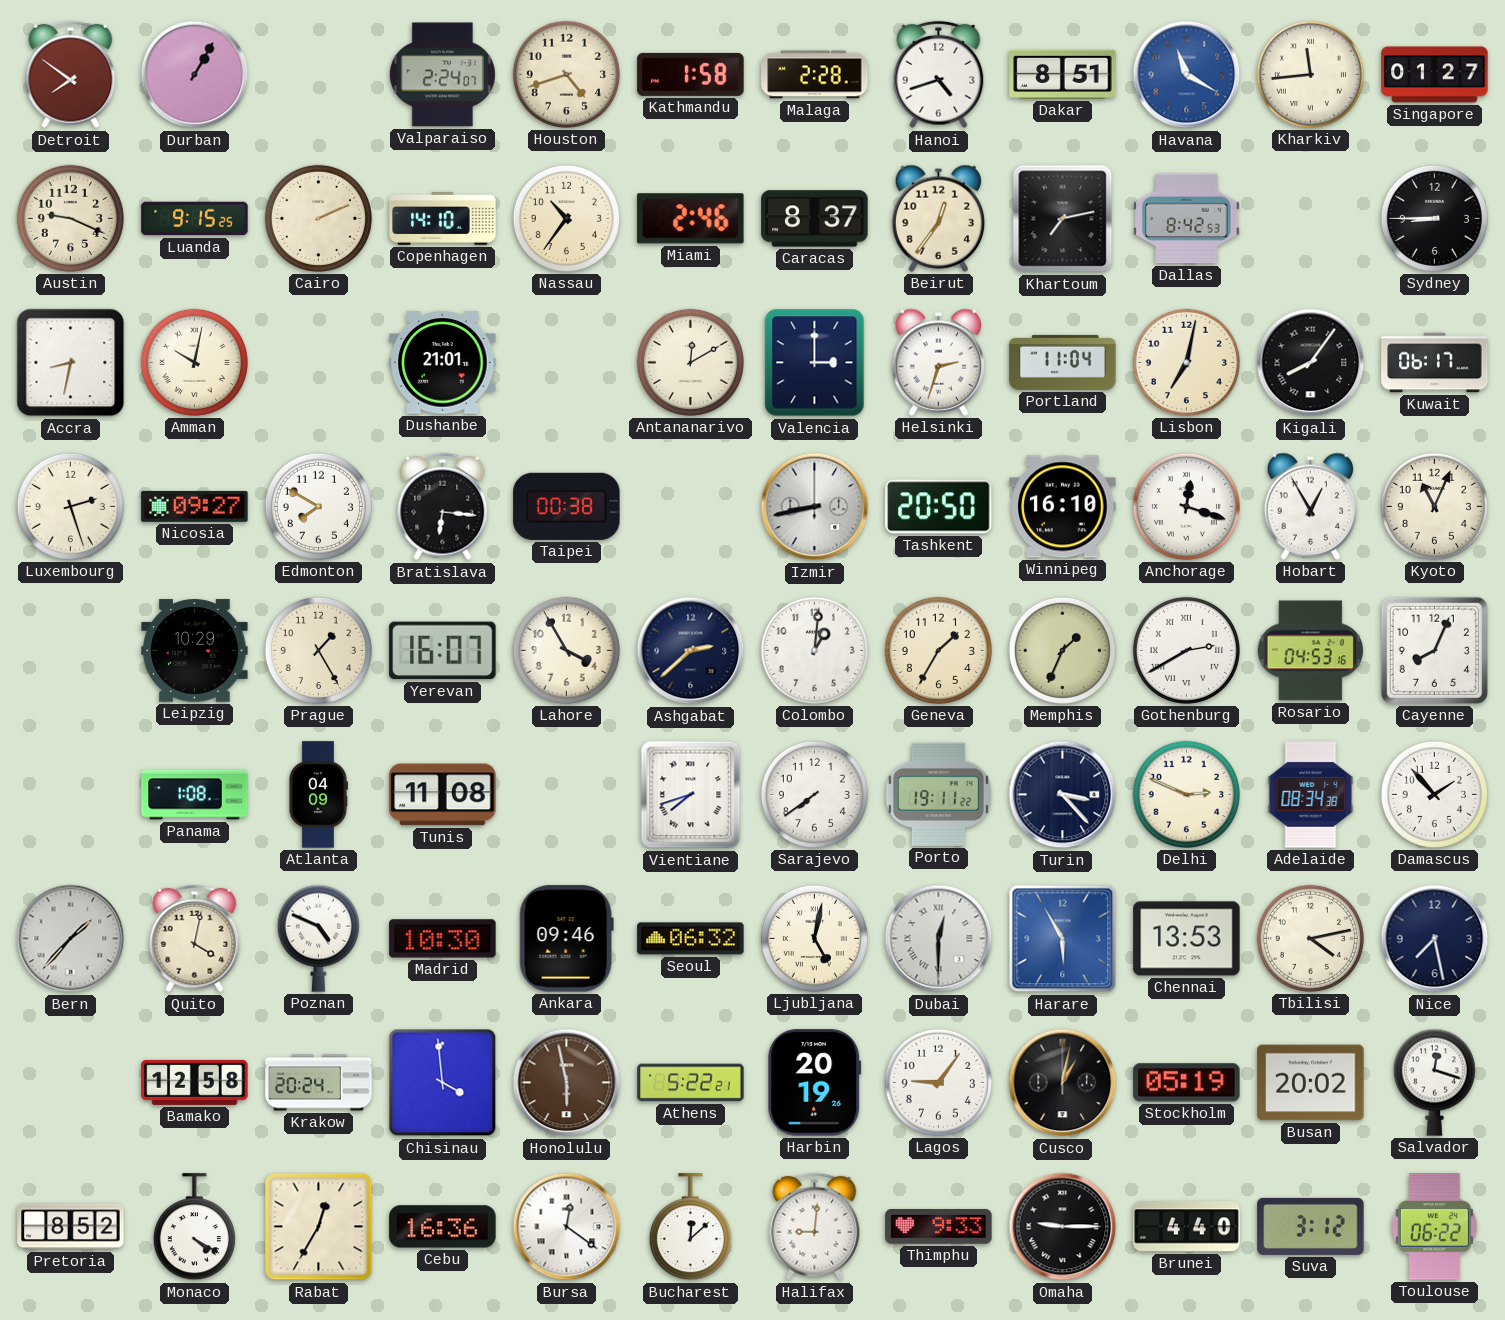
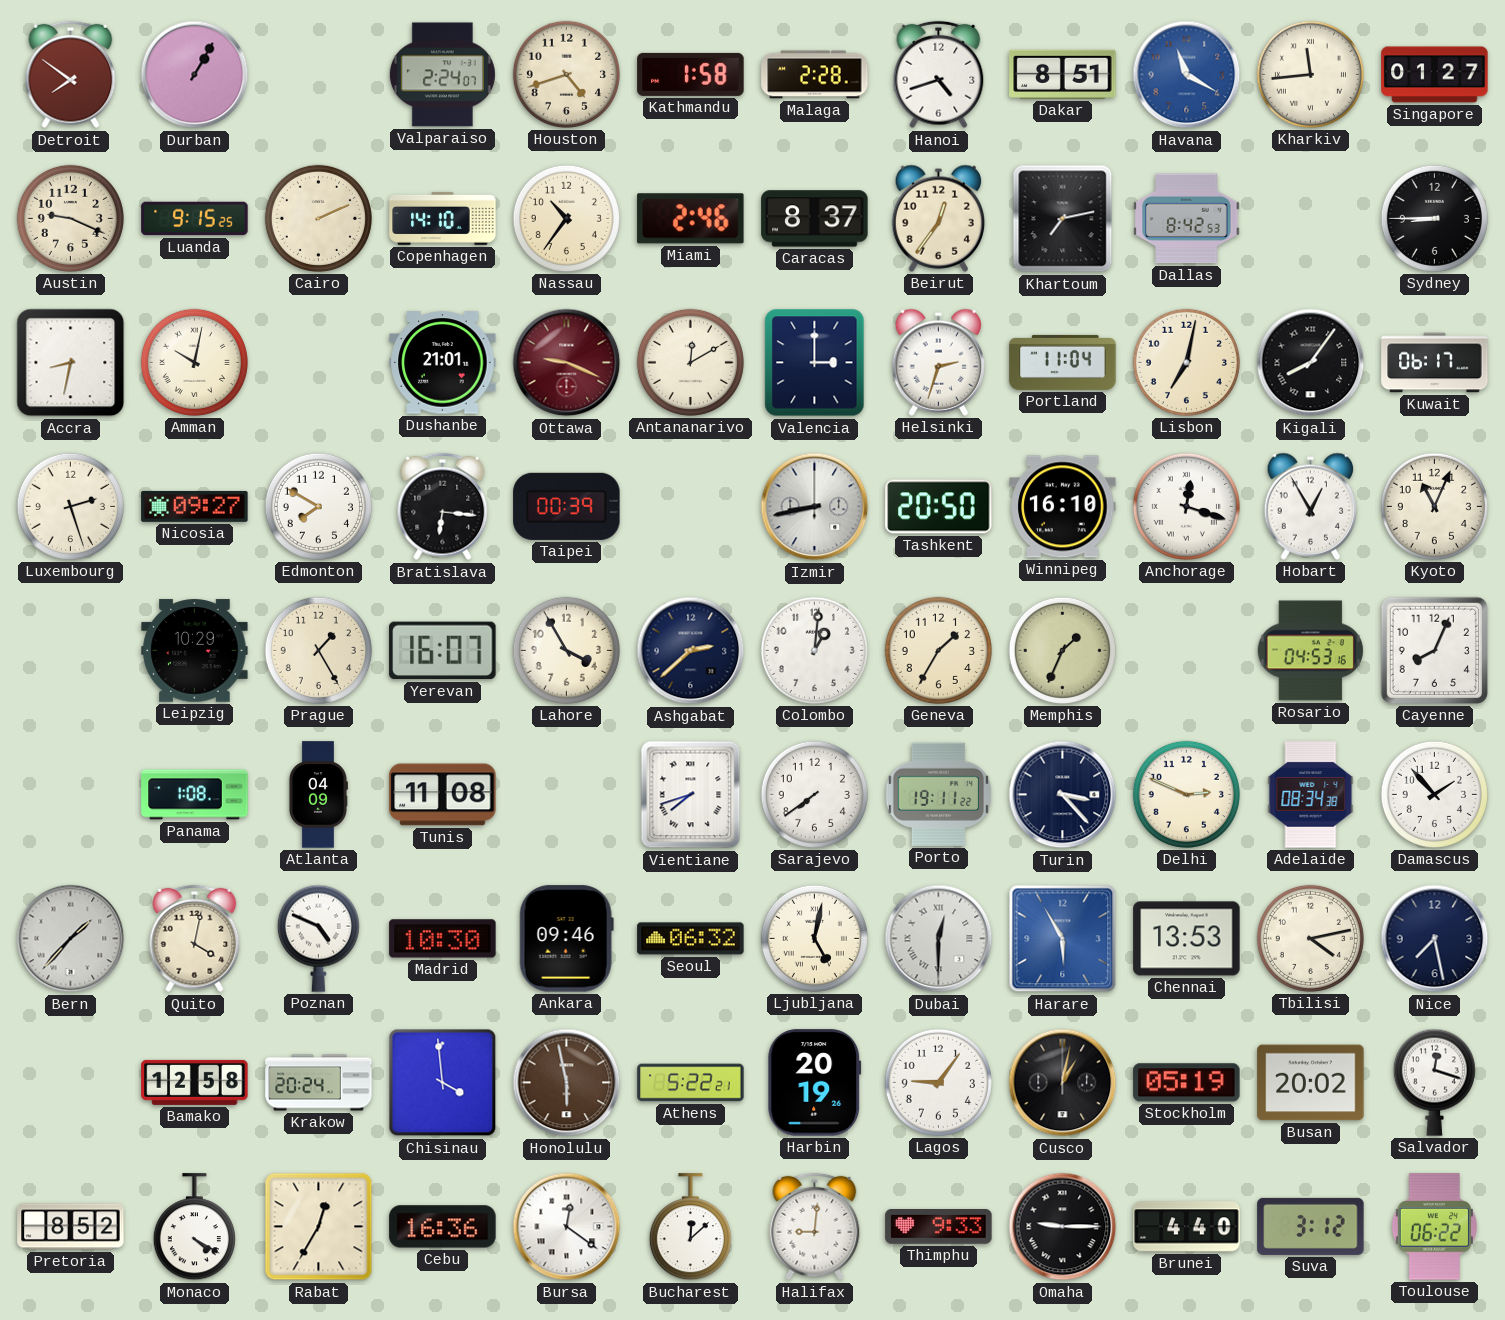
Ottawa: none -> 9:19
Taipei: 00:38 -> 00:39
Gothenburg: 2:40 -> none
